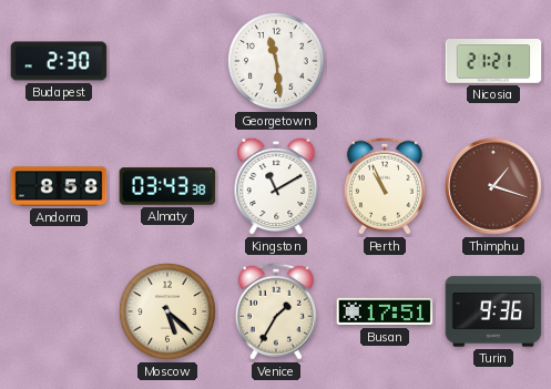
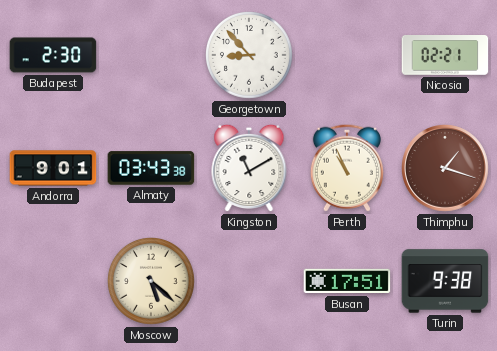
Georgetown: 11:29 -> 8:53
Nicosia: 21:21 -> 02:21
Andorra: 8:58 -> 9:01
Venice: 1:35 -> none
Turin: 9:36 -> 9:38
